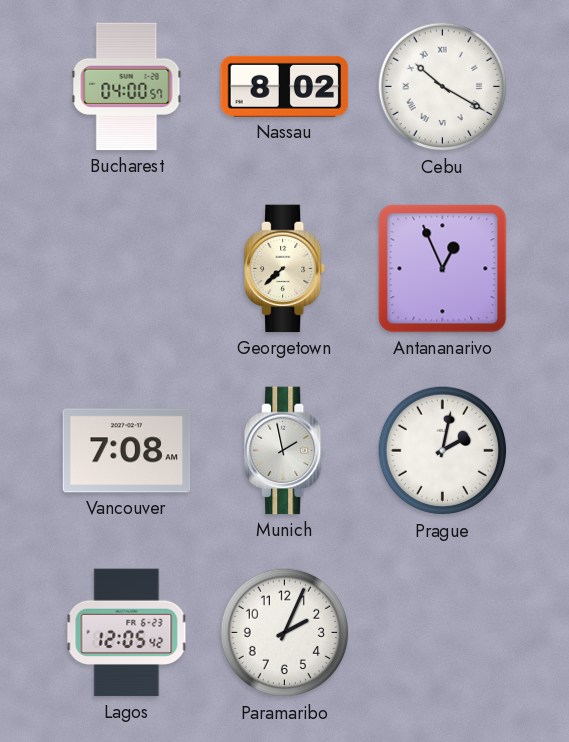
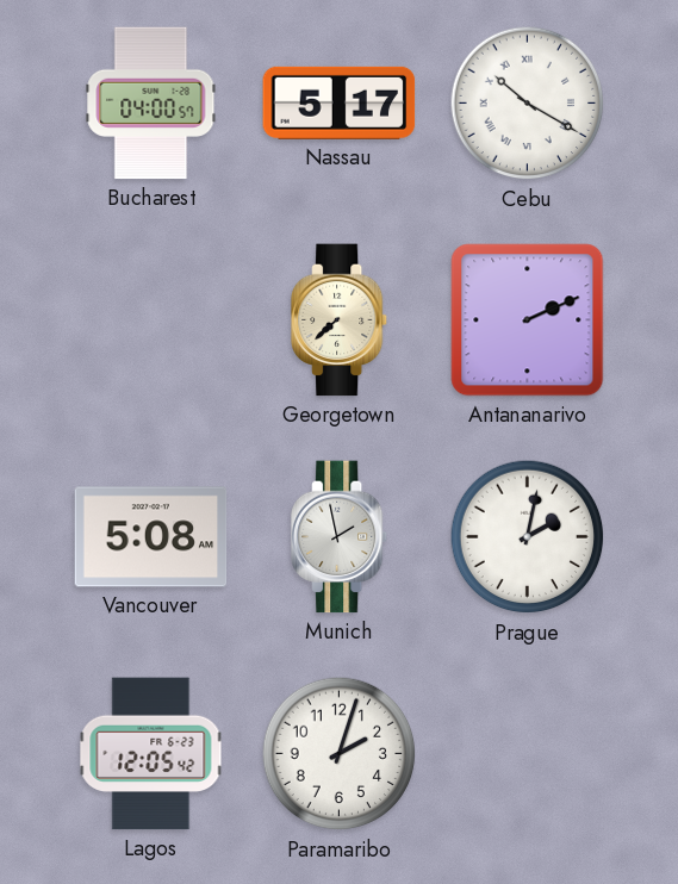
Nassau: 8:02 -> 5:17
Antananarivo: 12:56 -> 2:11
Vancouver: 7:08 -> 5:08
Paramaribo: 2:04 -> 2:03
